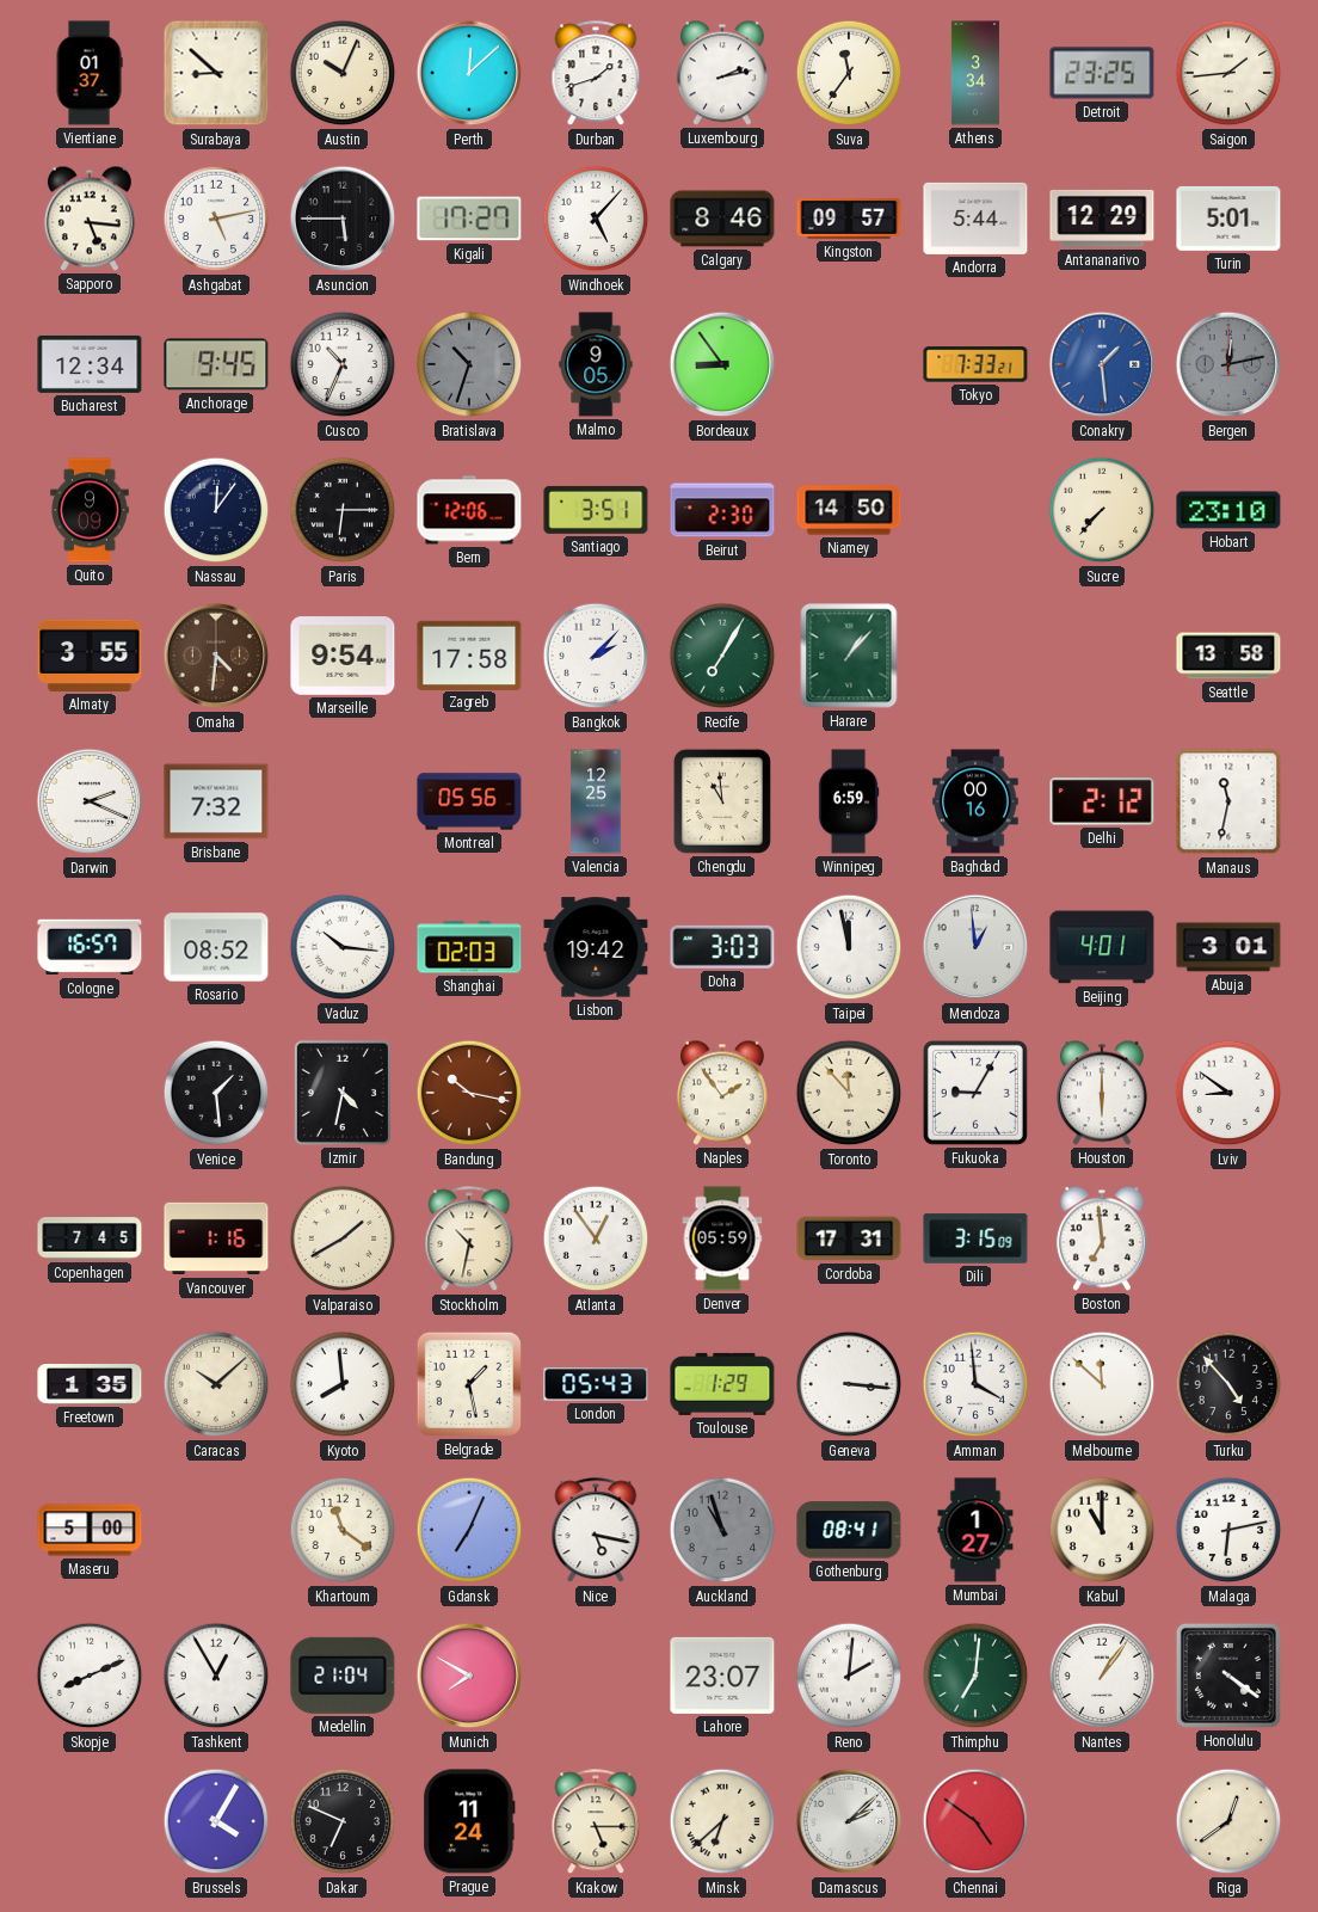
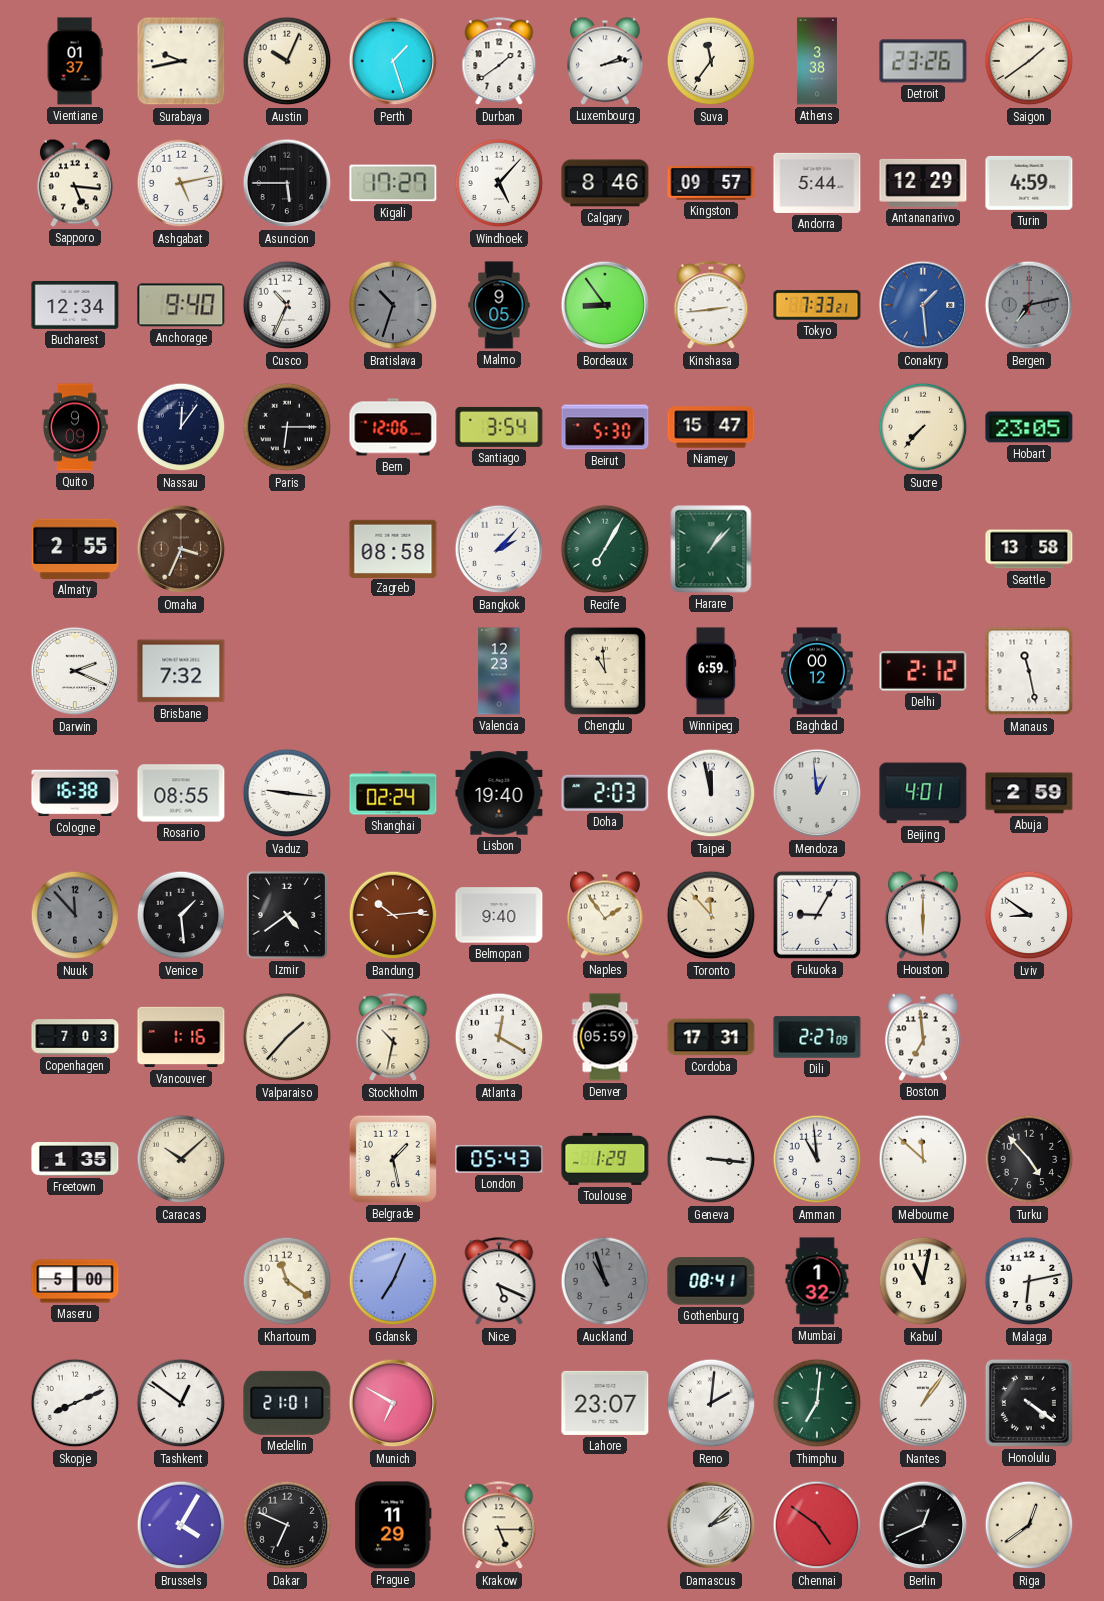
Surabaya: 8:52 -> 9:43
Perth: 12:08 -> 1:27
Durban: 1:42 -> 1:39
Athens: 3:34 -> 3:38
Detroit: 23:25 -> 23:26
Saigon: 1:44 -> 1:39
Turin: 5:01 -> 4:59
Anchorage: 9:45 -> 9:40
Kinshasa: none -> 2:44
Bergen: 12:13 -> 7:13
Santiago: 3:51 -> 3:54
Beirut: 2:30 -> 5:30
Niamey: 14:50 -> 15:47
Hobart: 23:10 -> 23:05
Almaty: 3:55 -> 2:55
Omaha: 4:31 -> 3:34
Marseille: 9:54 -> none
Zagreb: 17:58 -> 08:58
Montreal: 05:56 -> none
Valencia: 12:25 -> 12:23
Baghdad: 00:16 -> 00:12
Manaus: 11:32 -> 11:28
Cologne: 16:57 -> 16:38
Rosario: 08:52 -> 08:55
Vaduz: 10:16 -> 9:16
Shanghai: 02:03 -> 02:24
Lisbon: 19:42 -> 19:40
Doha: 3:03 -> 2:03
Abuja: 3:01 -> 2:59
Nuuk: none -> 11:53
Izmir: 4:32 -> 4:39
Bandung: 10:17 -> 10:14
Belmopan: none -> 9:40
Copenhagen: 7:45 -> 7:03
Valparaiso: 1:40 -> 1:37
Atlanta: 12:54 -> 12:20
Dili: 3:15 -> 2:27
Kyoto: 7:59 -> none
Amman: 3:59 -> 10:59
Nice: 5:17 -> 5:19
Mumbai: 1:27 -> 1:32
Kabul: 11:00 -> 11:02
Tashkent: 12:55 -> 12:51
Medellin: 21:04 -> 21:01
Munich: 7:50 -> 6:50
Prague: 11:24 -> 11:29
Minsk: 6:38 -> none
Berlin: none -> 12:41
